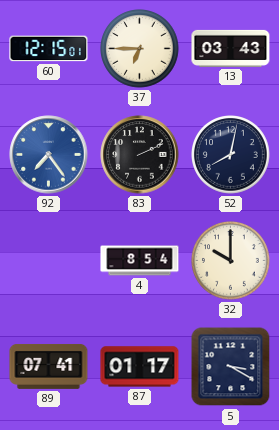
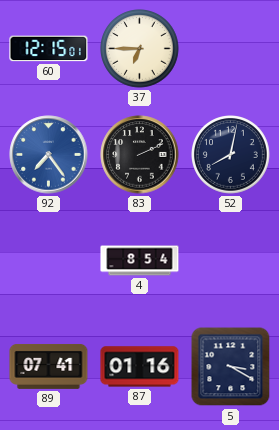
13: 03:43 -> none
32: 10:00 -> none
87: 01:17 -> 01:16
